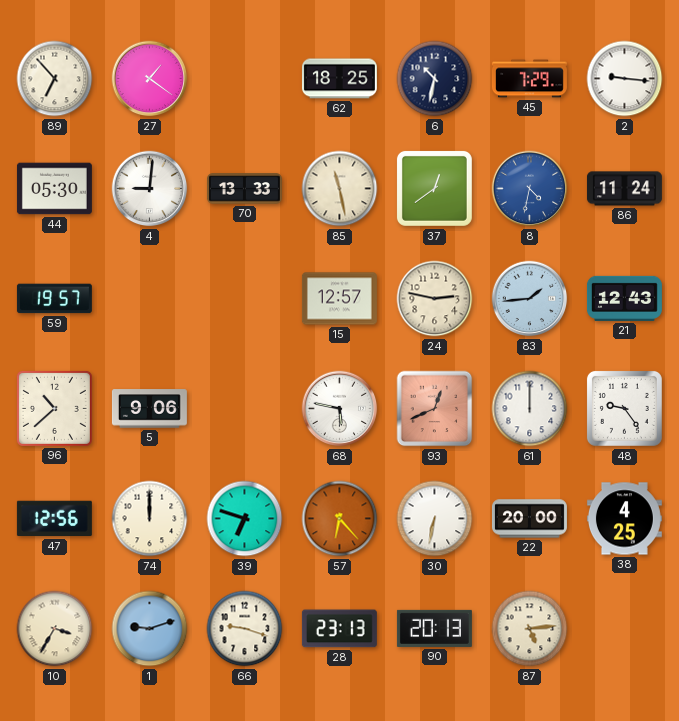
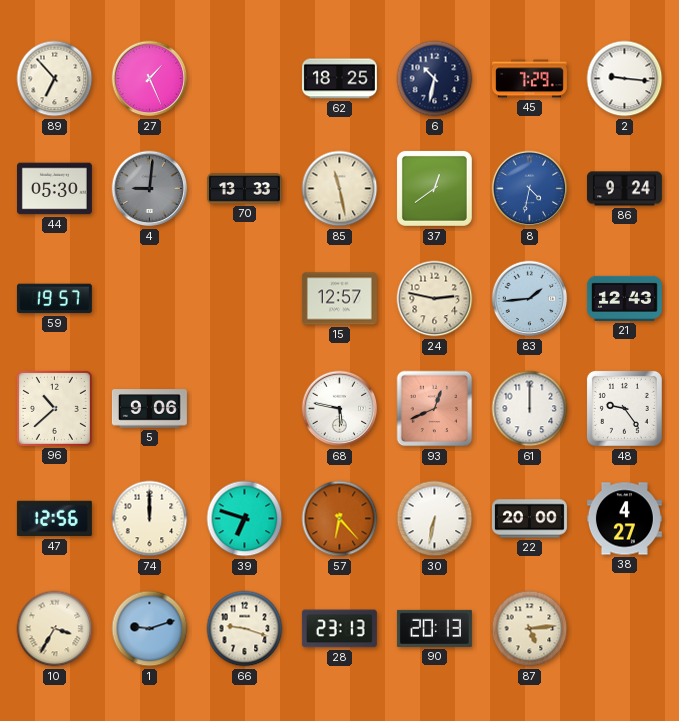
27: 1:21 -> 1:26
4 dial: white -> grey
86: 11:24 -> 9:24
38: 4:25 -> 4:27
